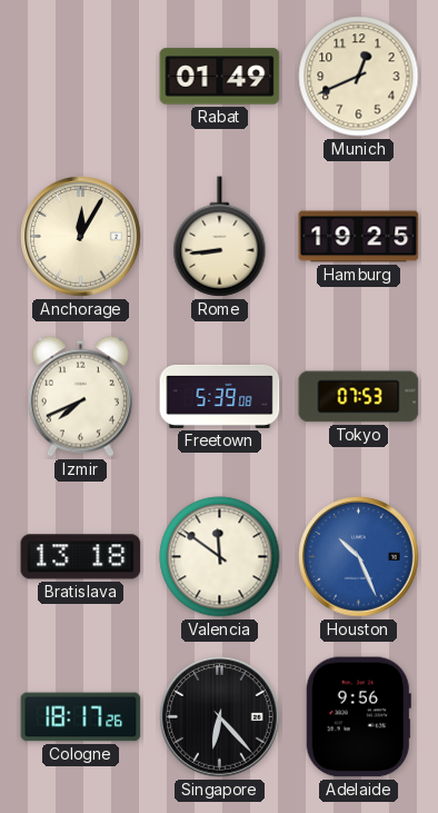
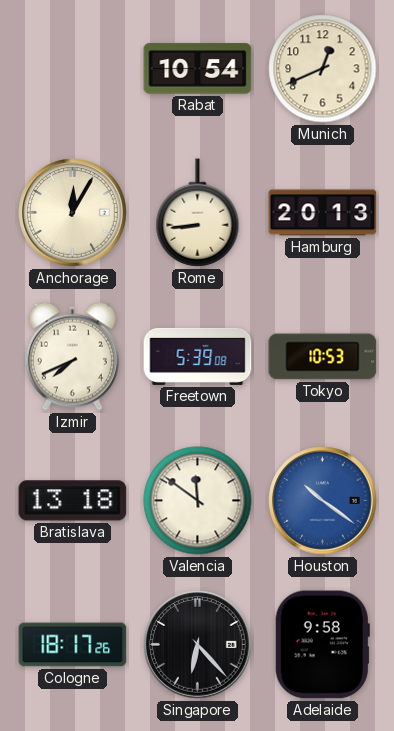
Rabat: 01:49 -> 10:54
Hamburg: 19:25 -> 20:13
Tokyo: 07:53 -> 10:53
Houston: 10:26 -> 10:21
Adelaide: 9:56 -> 9:58
